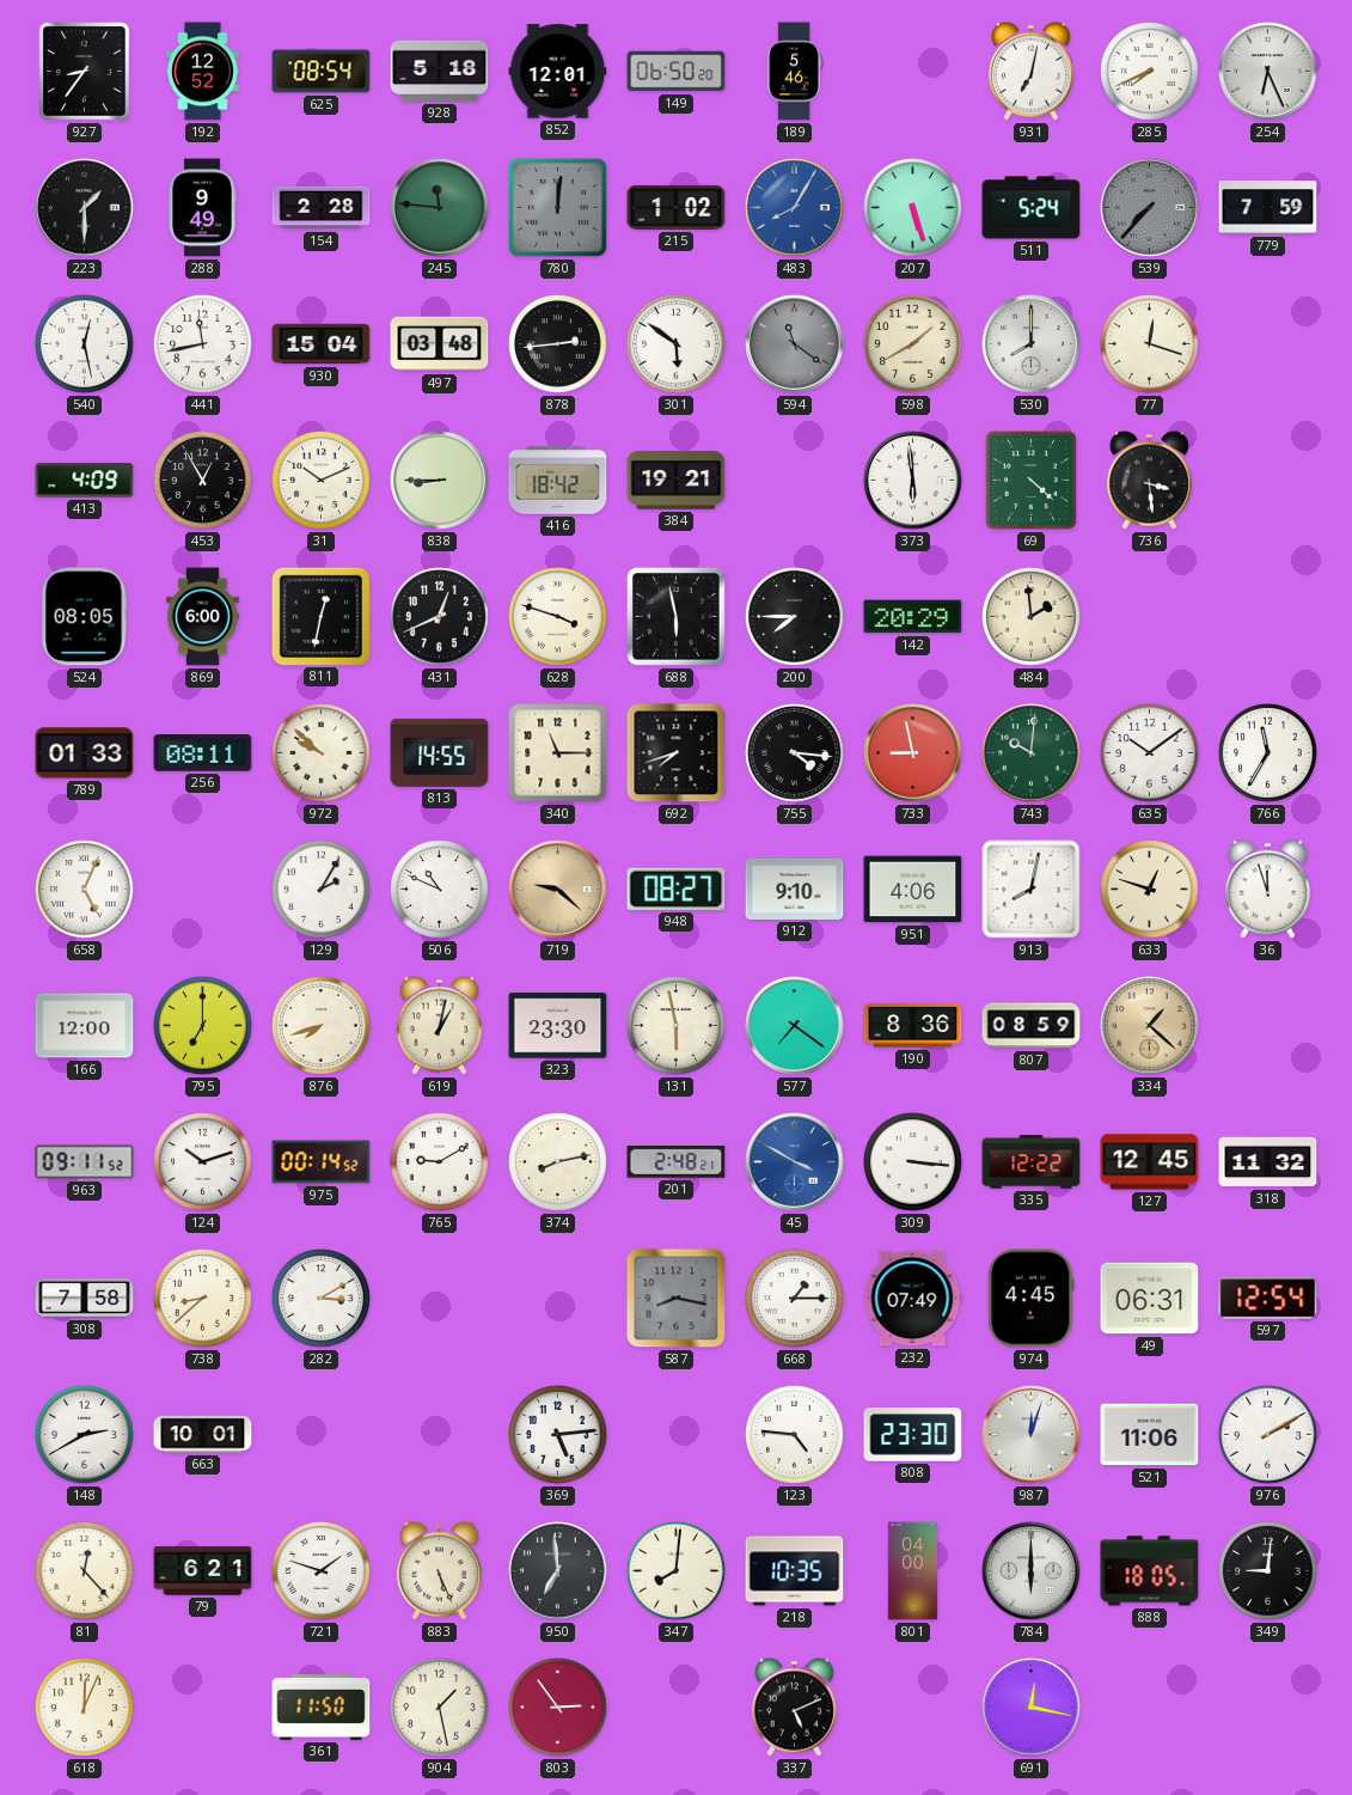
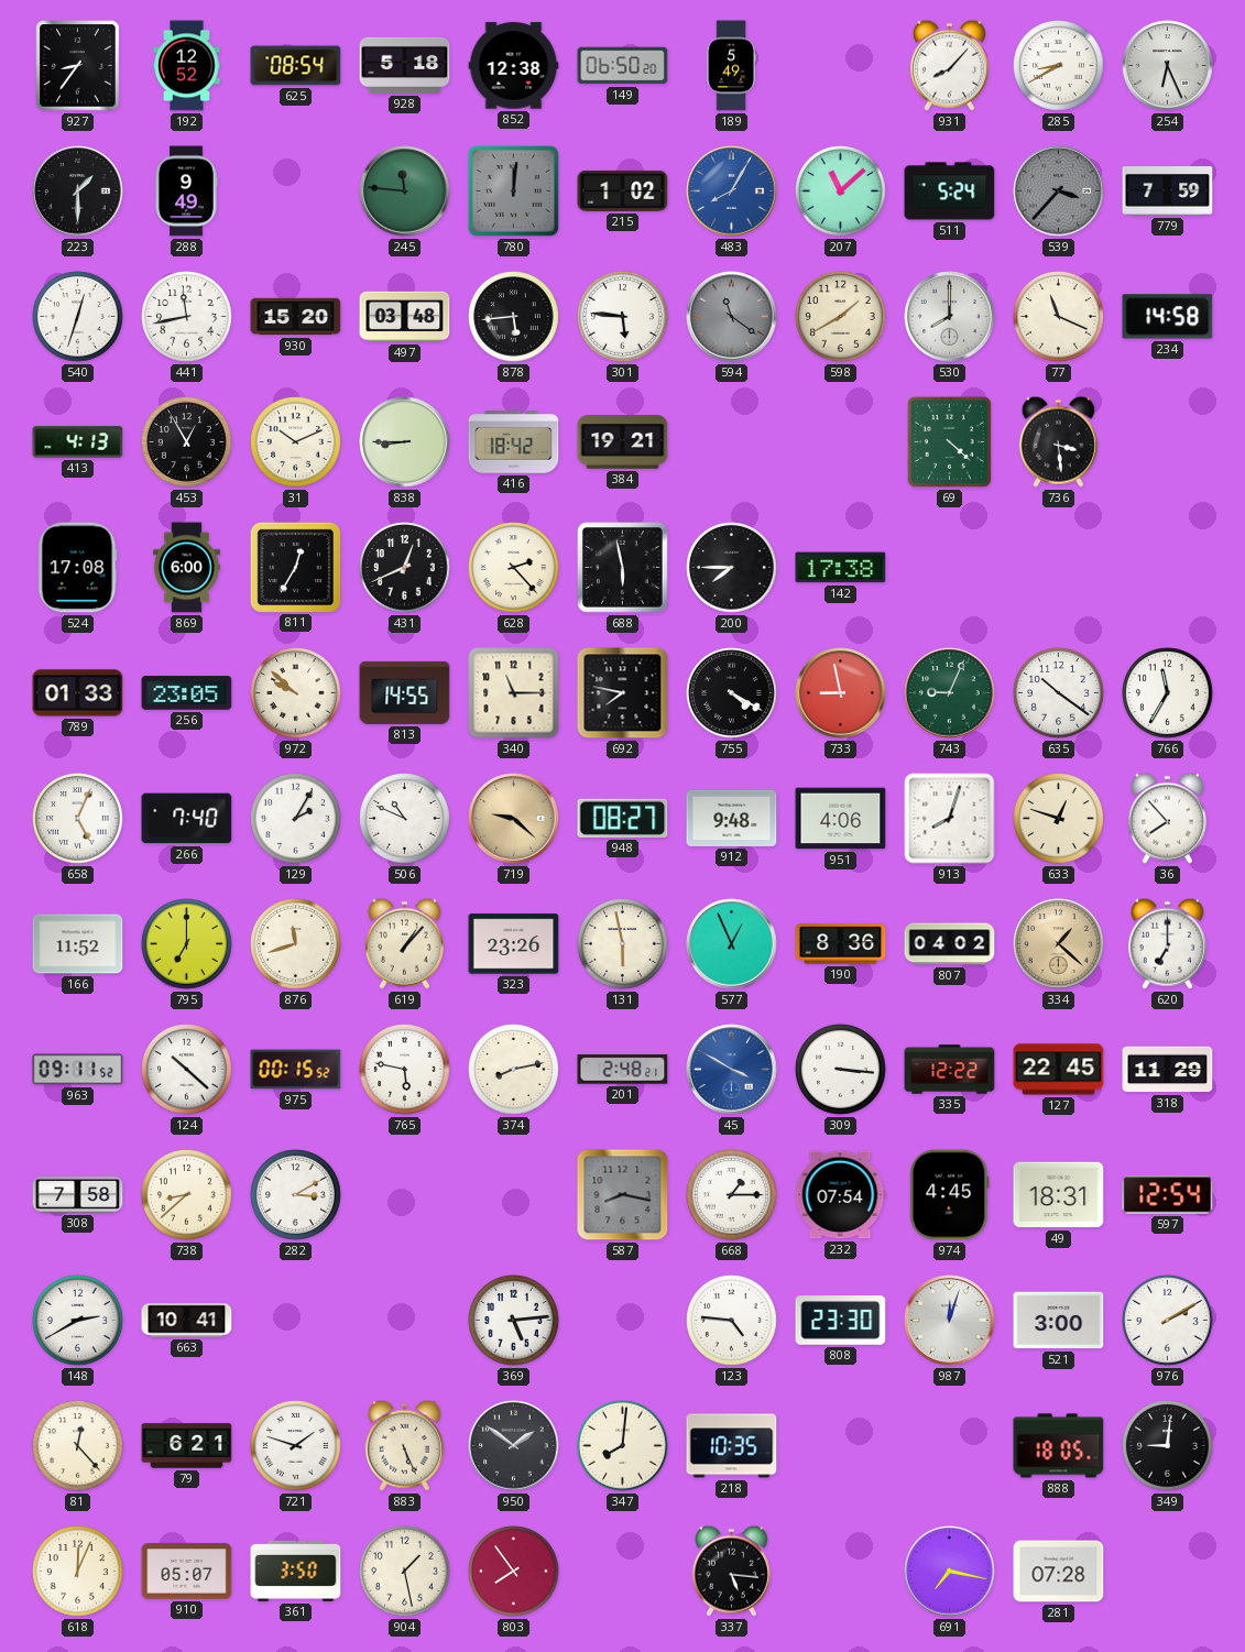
852: 12:01 -> 12:38
189: 5:46 -> 5:49
931: 7:02 -> 8:07
285: 7:41 -> 8:40
154: 2:28 -> none
207: 5:27 -> 11:08
539: 7:37 -> 3:37
540: 12:28 -> 12:33
930: 15:04 -> 15:20
878: 2:44 -> 5:44
301: 5:51 -> 5:46
77: 12:18 -> 11:19
234: none -> 14:58
413: 4:09 -> 4:13
373: 5:59 -> none
524: 08:05 -> 17:08
811: 12:32 -> 12:35
628: 3:48 -> 2:23
142: 20:29 -> 17:38
484: 1:59 -> none
256: 08:11 -> 23:05
692: 7:42 -> 7:47
755: 4:16 -> 4:20
743: 10:01 -> 9:04
635: 10:09 -> 10:21
266: none -> 7:40
912: 9:10 -> 9:48
913: 8:02 -> 8:03
36: 11:57 -> 7:53
166: 12:00 -> 11:52
876: 7:42 -> 11:42
619: 1:02 -> 1:07
323: 23:30 -> 23:26
577: 7:21 -> 12:56
807: 08:59 -> 04:02
620: none -> 7:00
124: 10:12 -> 10:22
975: 00:14 -> 00:15
765: 9:10 -> 5:47
127: 12:45 -> 22:45
318: 11:32 -> 11:29
232: 07:49 -> 07:54
49: 06:31 -> 18:31
663: 10:01 -> 10:41
521: 11:06 -> 3:00
950: 6:59 -> 1:51
801: 04:00 -> none
784: 6:00 -> none
910: none -> 05:07
361: 11:50 -> 3:50
803: 2:54 -> 7:54
337: 5:11 -> 5:16
691: 12:17 -> 7:17
281: none -> 07:28
